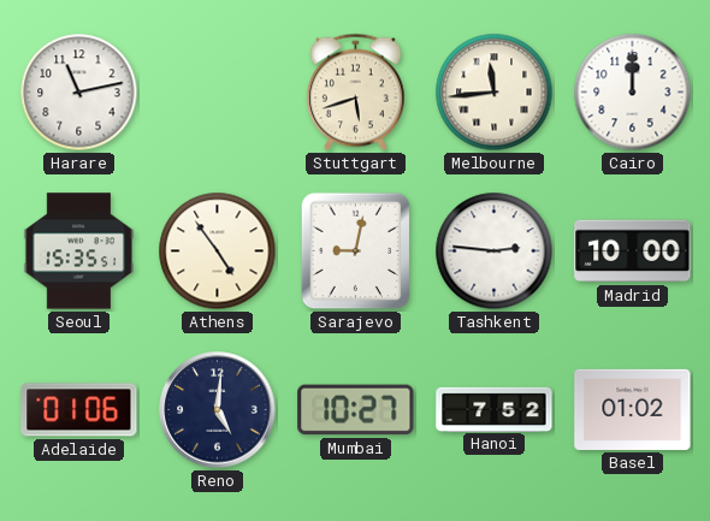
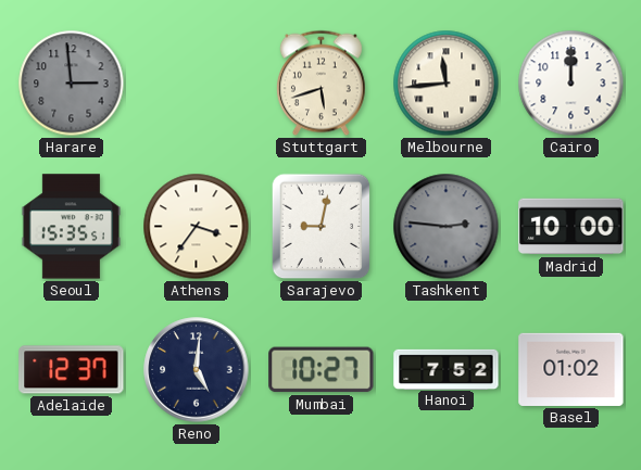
Harare: 11:13 -> 2:59
Harare dial: white -> grey
Athens: 4:54 -> 3:36
Tashkent dial: white -> grey
Adelaide: 01:06 -> 12:37
